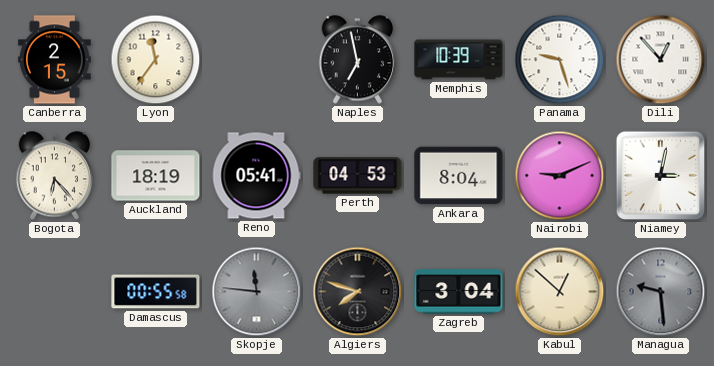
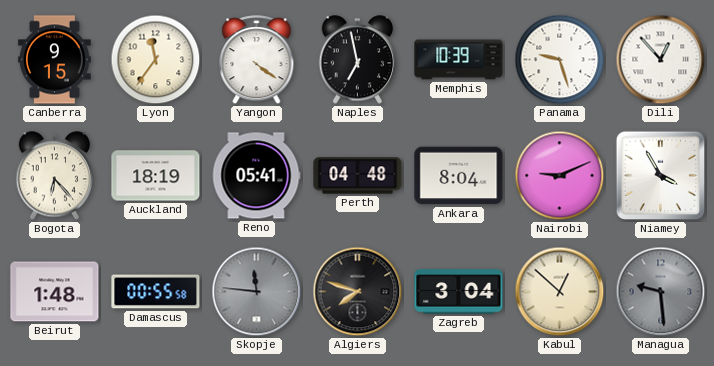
Canberra: 2:15 -> 9:15
Yangon: none -> 4:21
Perth: 04:53 -> 04:48
Niamey: 3:02 -> 3:55
Beirut: none -> 1:48
